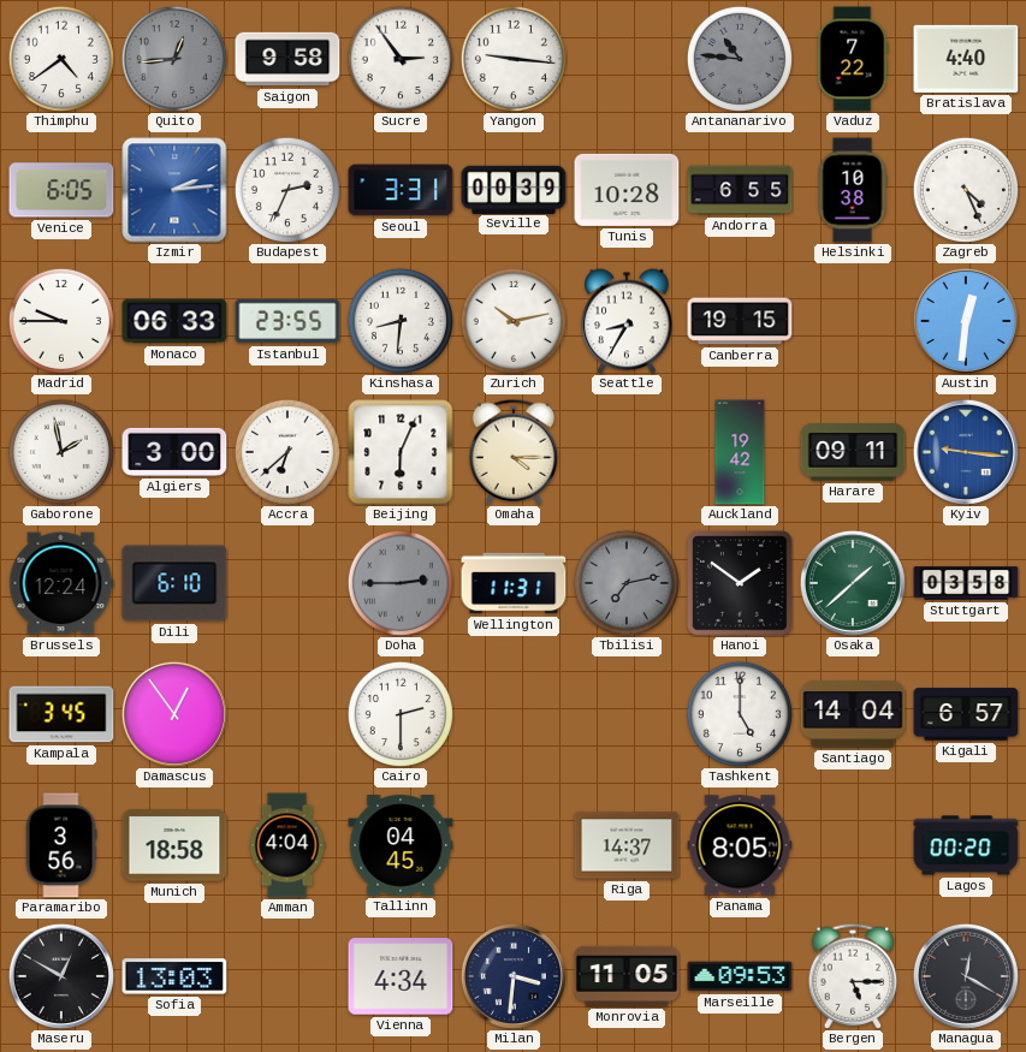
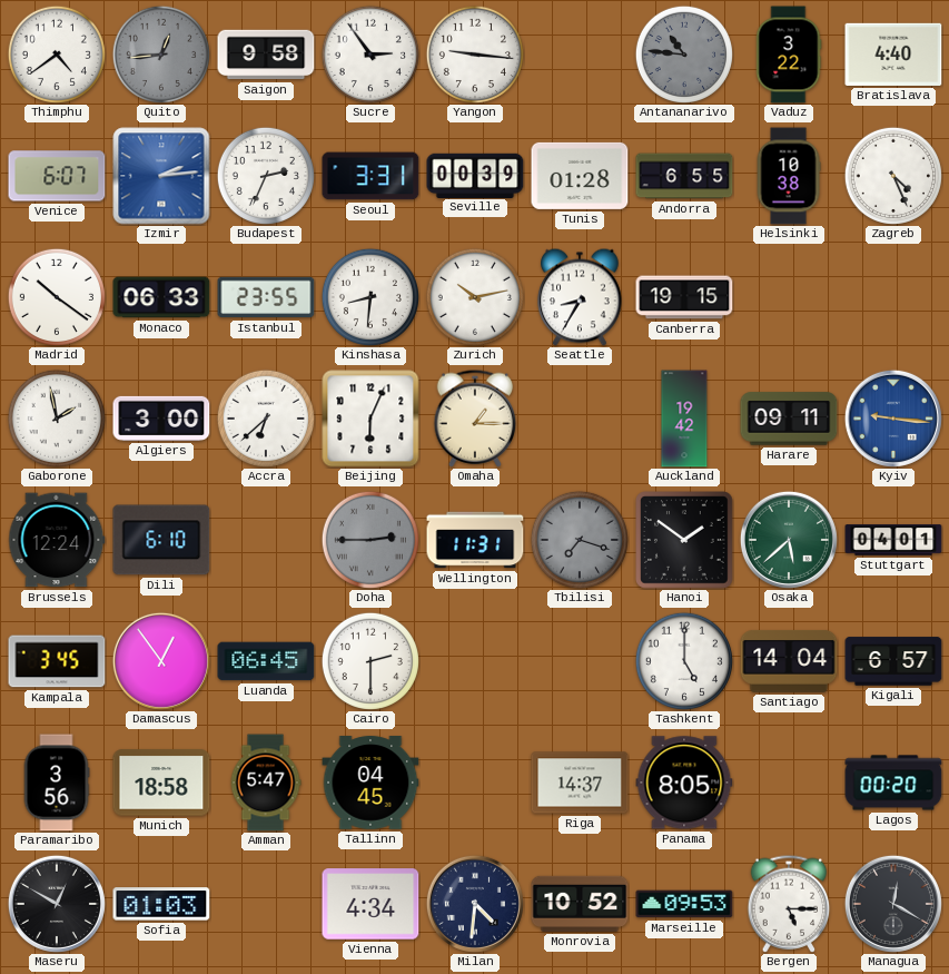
Vaduz: 7:22 -> 3:22
Venice: 6:05 -> 6:07
Tunis: 10:28 -> 01:28
Madrid: 9:45 -> 10:21
Austin: 12:31 -> none
Omaha: 4:15 -> 1:15
Tbilisi: 7:13 -> 7:18
Osaka: 1:38 -> 5:38
Stuttgart: 03:58 -> 04:01
Luanda: none -> 06:45
Amman: 4:04 -> 5:47
Sofia: 13:03 -> 01:03
Milan: 3:31 -> 4:31
Monrovia: 11:05 -> 10:52
